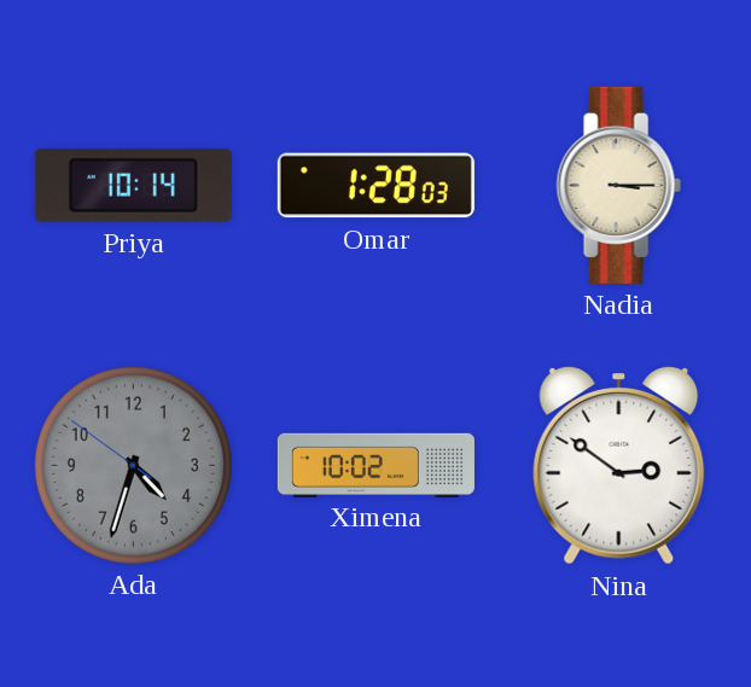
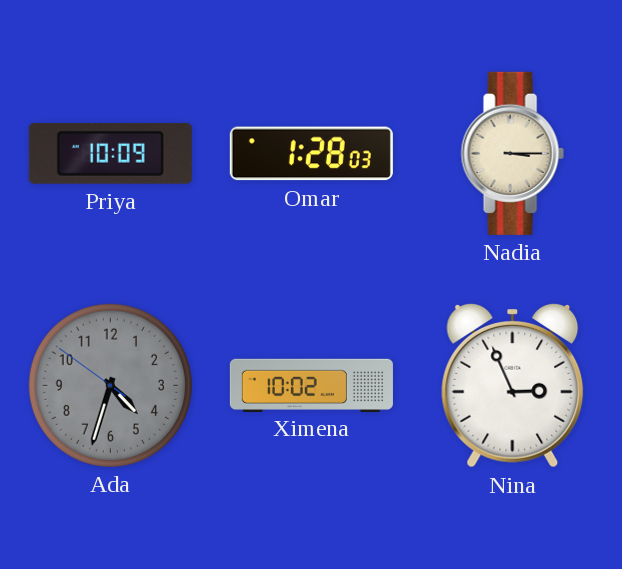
Priya: 10:14 -> 10:09
Nina: 2:51 -> 2:56
